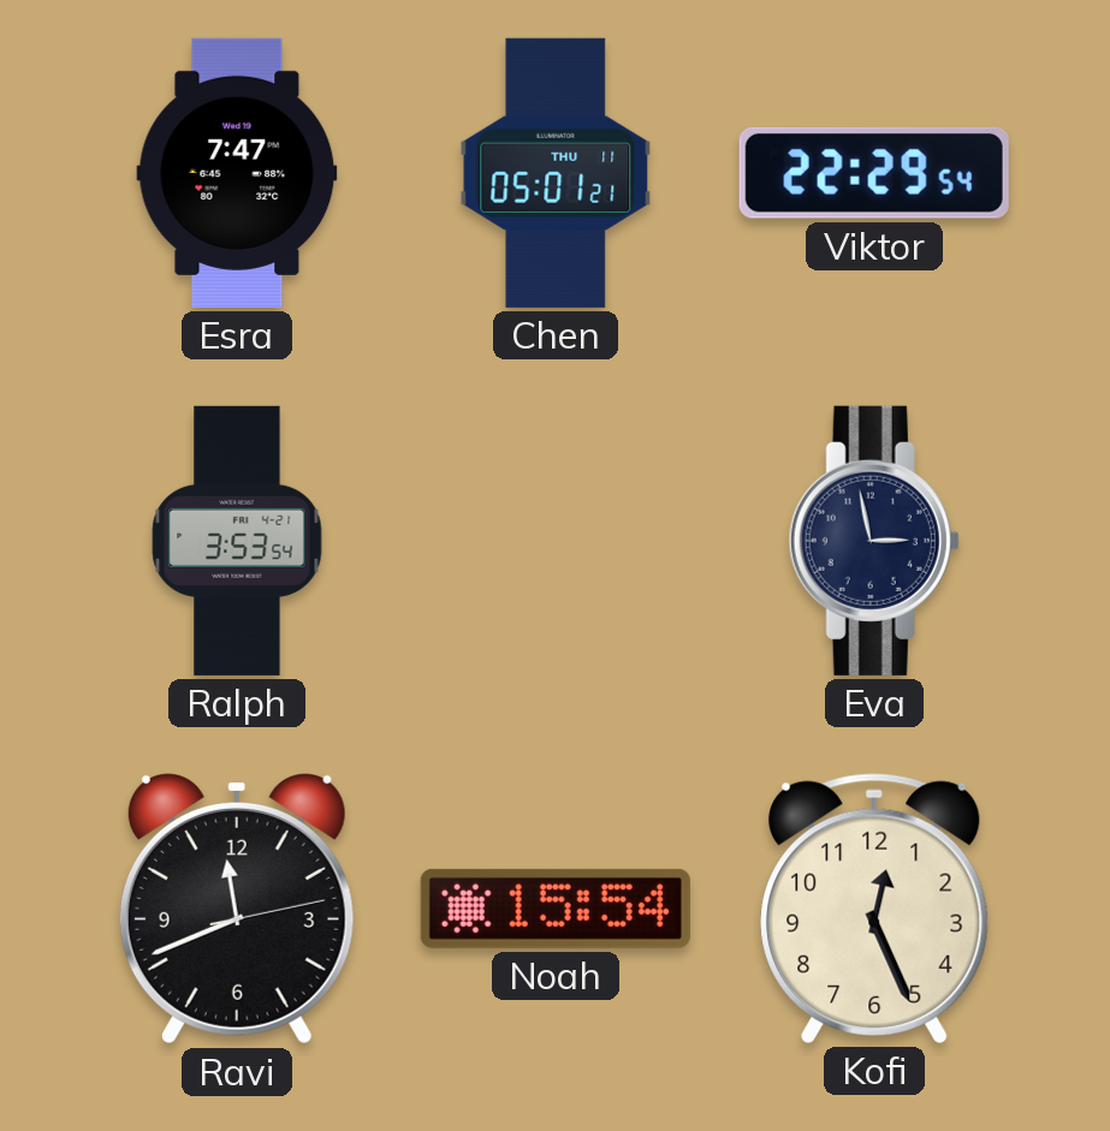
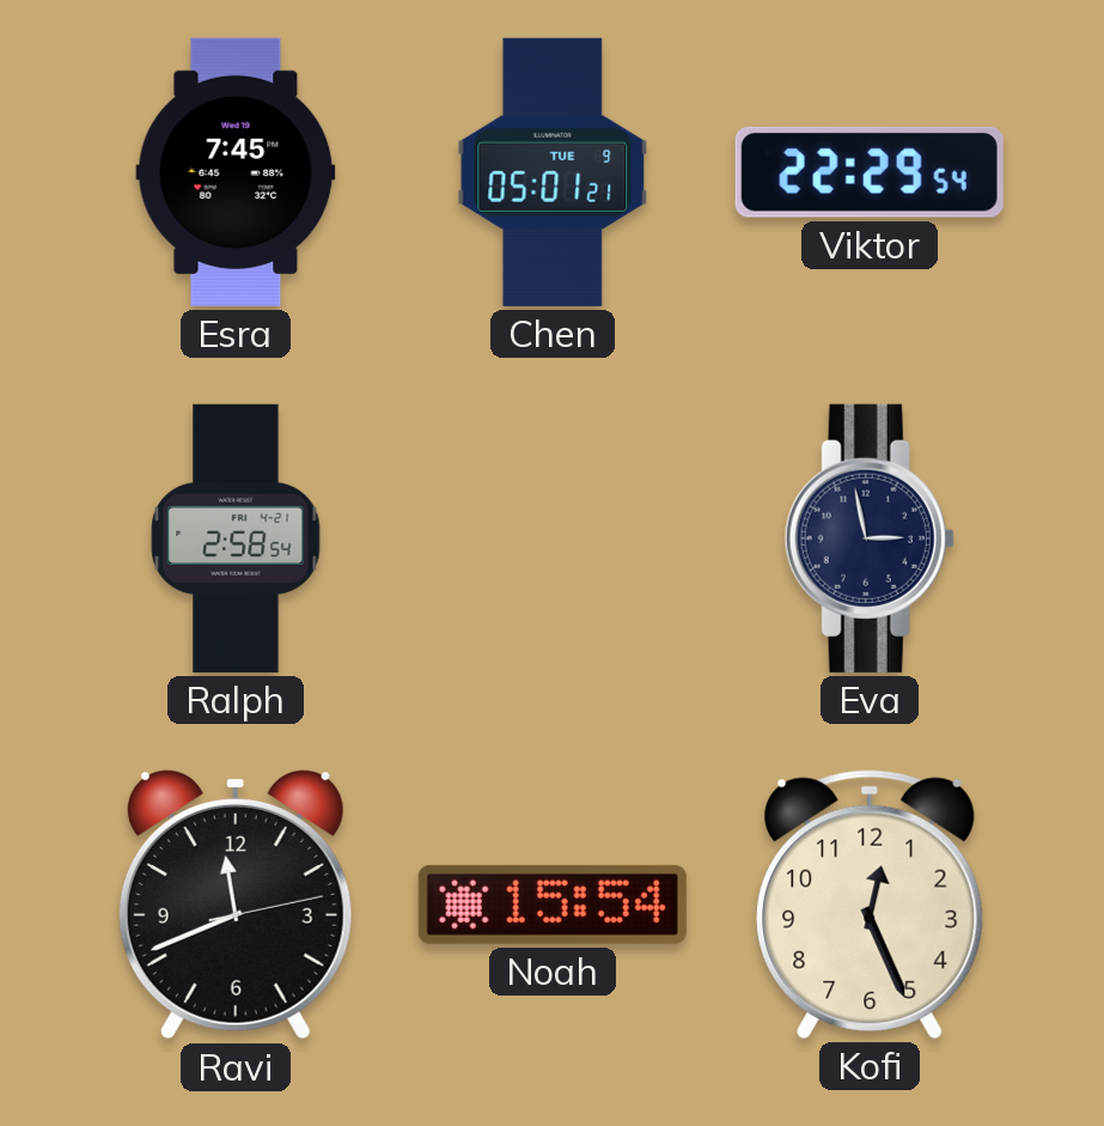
Esra: 7:47 -> 7:45
Chen date: THU 11 -> TUE 9
Ralph: 3:53 -> 2:58
